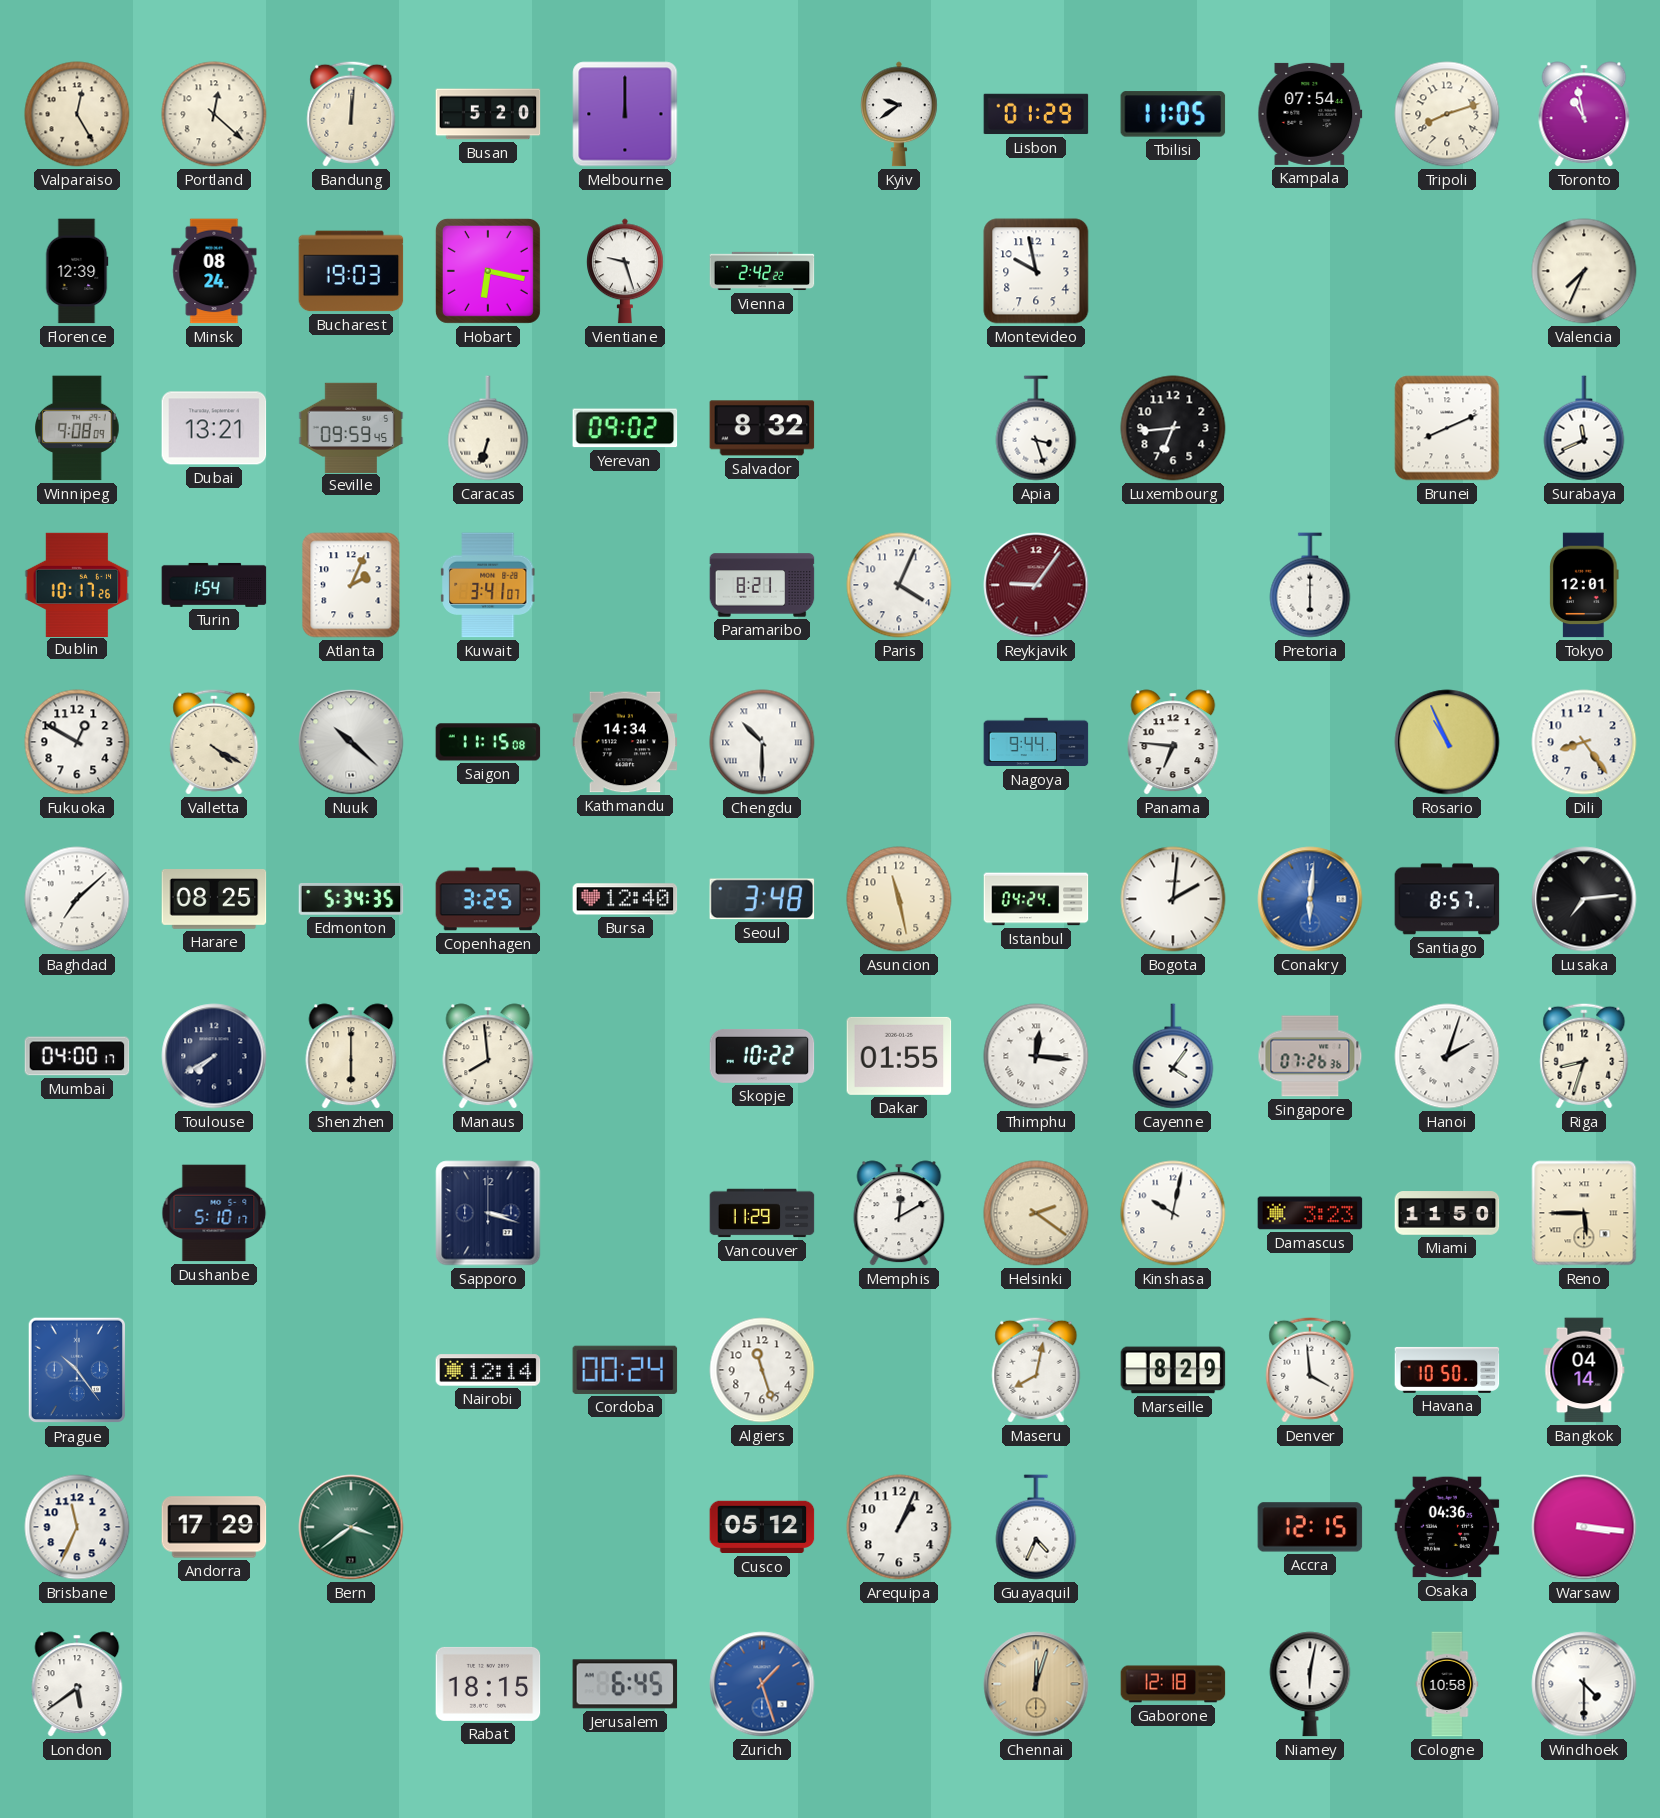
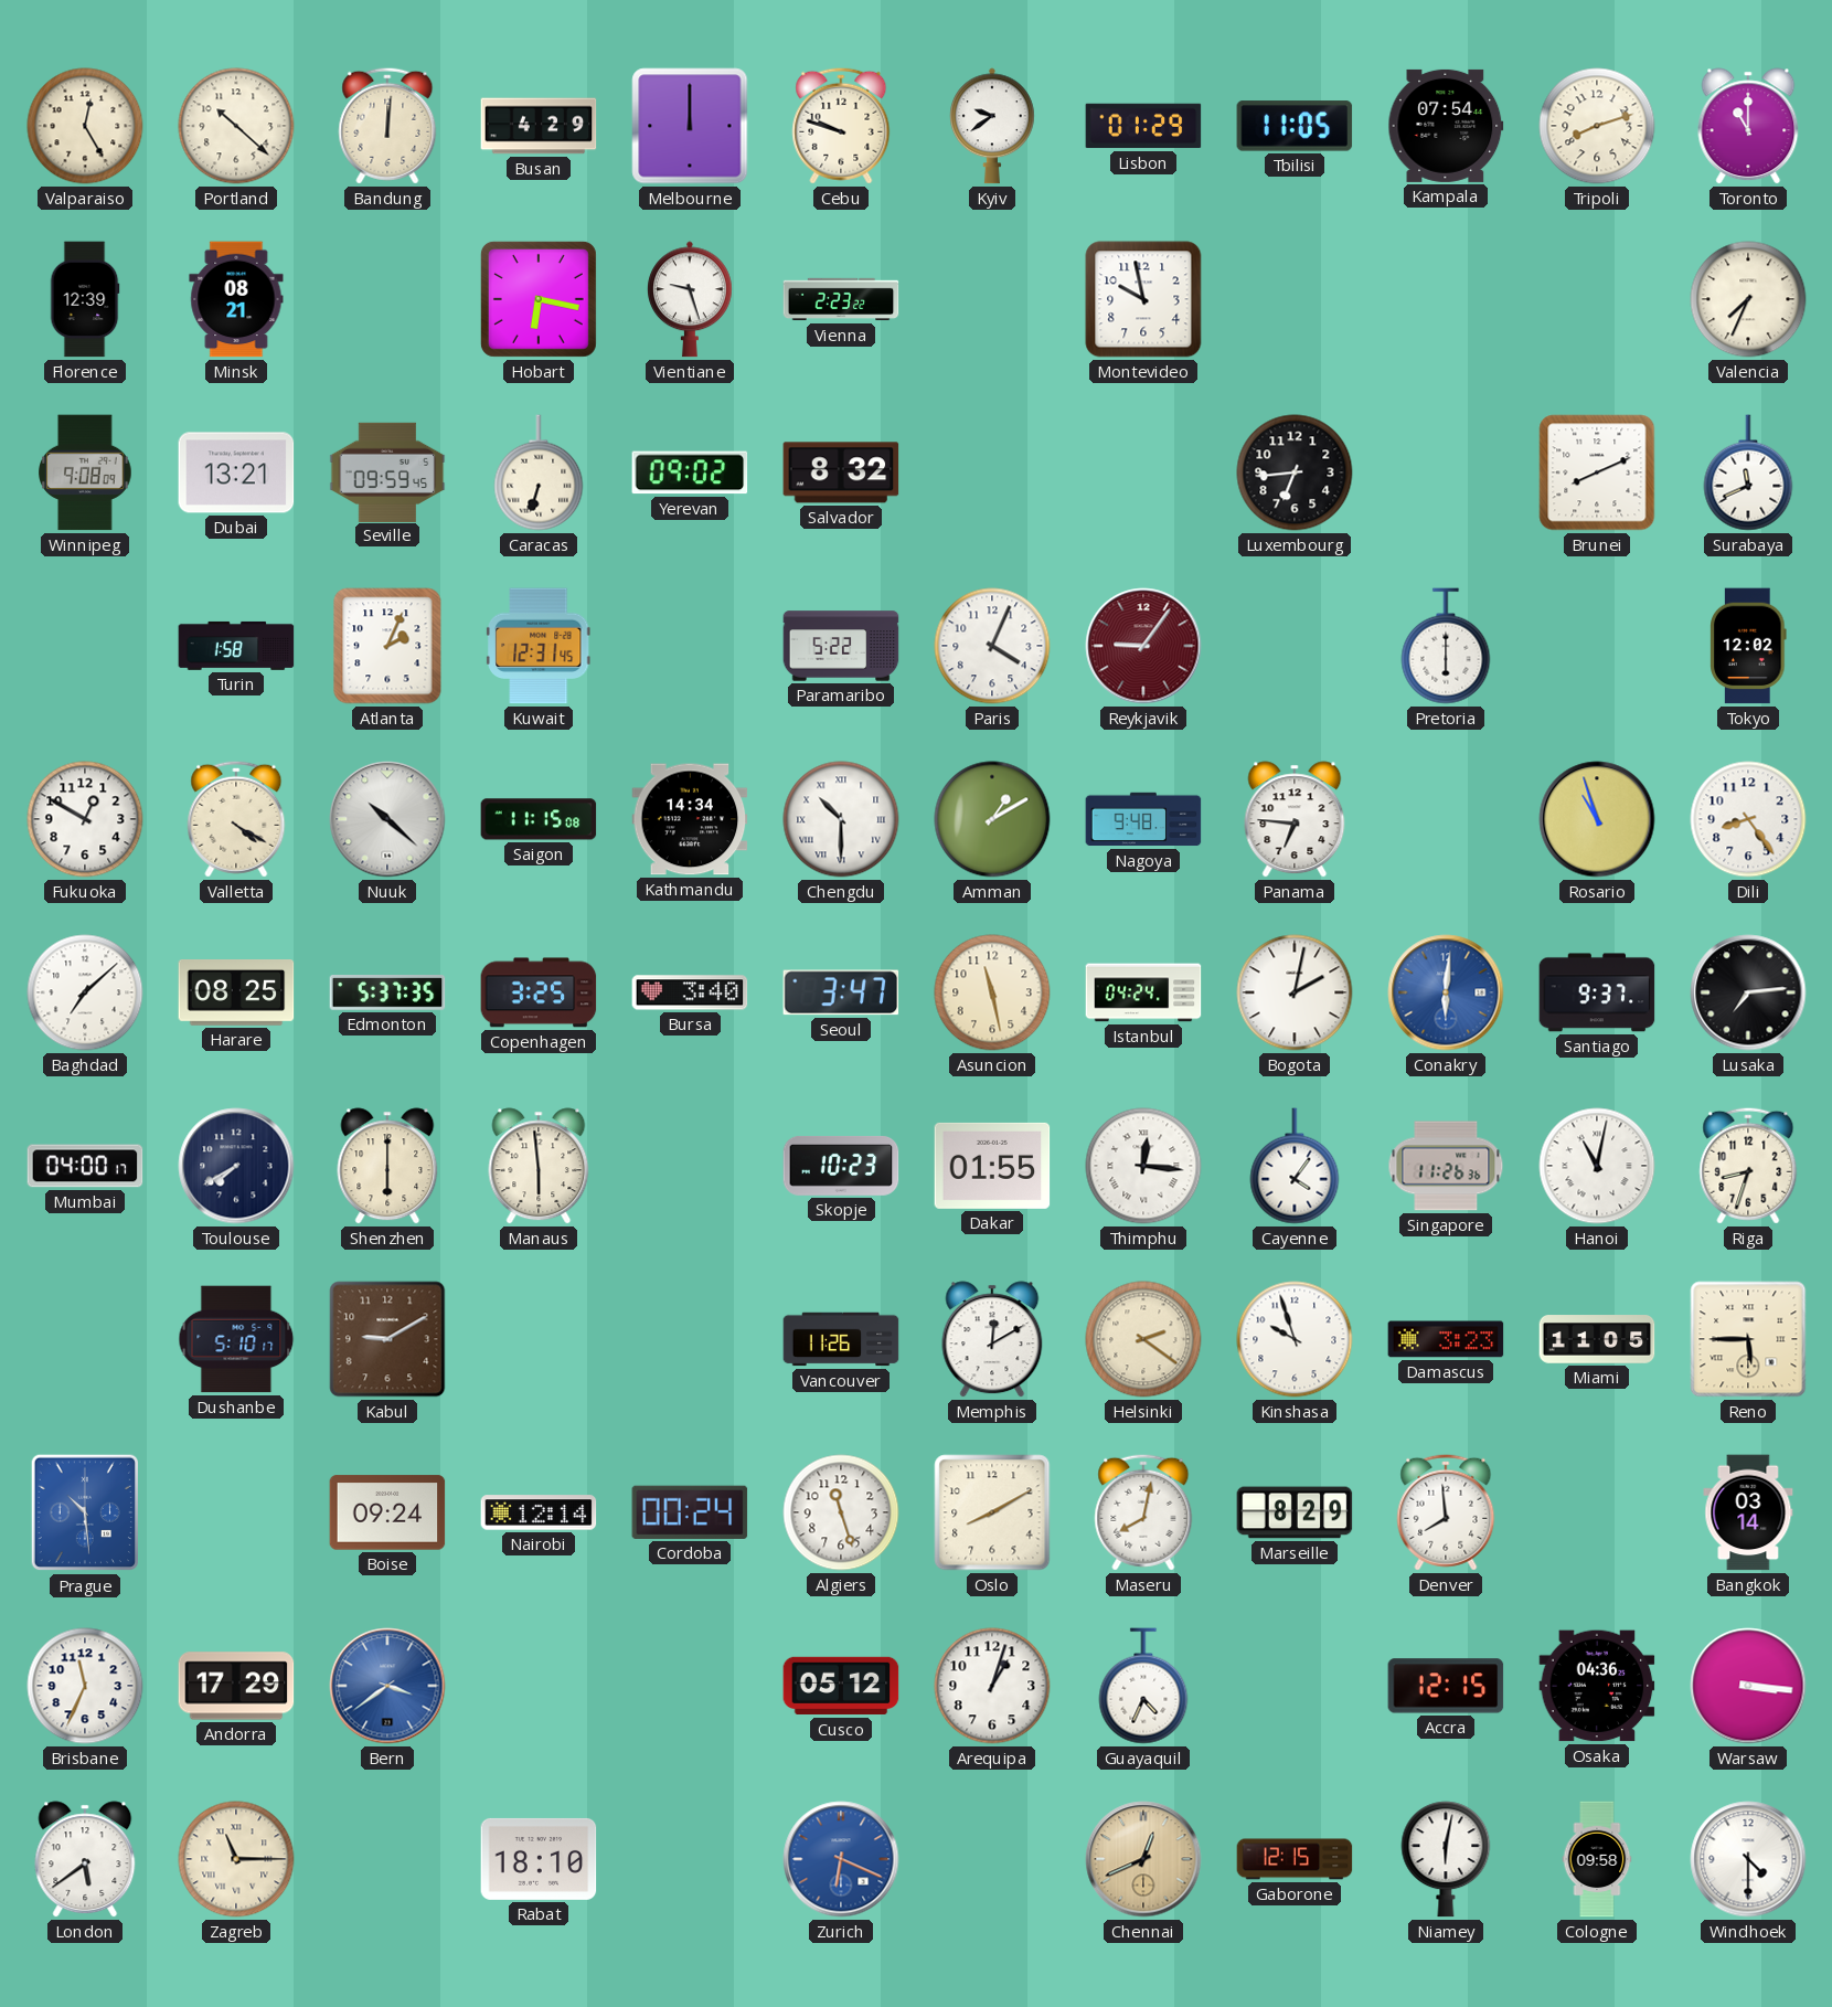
Portland: 12:22 -> 10:22
Busan: 5:20 -> 4:29
Cebu: none -> 9:48
Toronto: 10:58 -> 11:00
Minsk: 08:24 -> 08:21
Bucharest: 19:03 -> none
Vienna: 2:42 -> 2:23
Apia: 3:27 -> none
Dublin: 10:17 -> none
Turin: 1:54 -> 1:58
Kuwait: 3:41 -> 12:31
Paramaribo: 8:21 -> 5:22
Tokyo: 12:01 -> 12:02
Amman: none -> 1:10
Nagoya: 9:44 -> 9:48
Rosario: 10:56 -> 10:57
Edmonton: 5:34 -> 5:37
Bursa: 12:40 -> 3:40
Seoul: 3:48 -> 3:47
Bogota: 2:01 -> 2:02
Santiago: 8:57 -> 9:37
Manaus: 7:59 -> 5:59
Skopje: 10:22 -> 10:23
Singapore: 07:26 -> 11:26
Hanoi: 2:03 -> 11:02
Kabul: none -> 9:10
Sapporo: 3:18 -> none
Vancouver: 11:29 -> 11:26
Kinshasa: 10:02 -> 9:57
Miami: 11:50 -> 11:05
Prague: 10:24 -> 10:29
Boise: none -> 09:24
Oslo: none -> 8:10
Denver: 3:59 -> 7:59
Havana: 10:50 -> none
Bangkok: 04:14 -> 03:14
Bern dial: green -> blue
Arequipa: 1:04 -> 1:03
Zagreb: none -> 11:15
Rabat: 18:15 -> 18:10
Jerusalem: 6:45 -> none
Zurich: 1:27 -> 6:19
Chennai: 12:03 -> 12:41
Gaborone: 12:18 -> 12:15
Cologne: 10:58 -> 09:58
